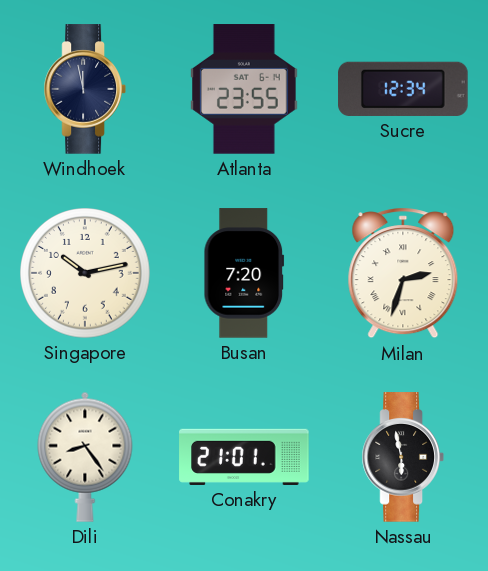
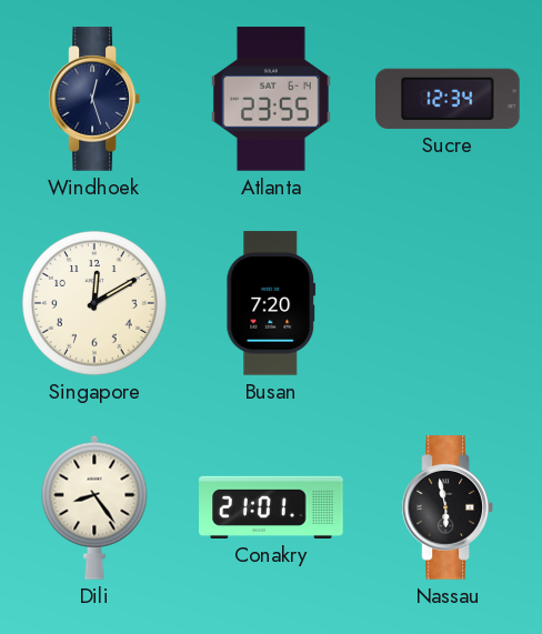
Windhoek: 11:58 -> 12:27
Singapore: 10:13 -> 12:10
Milan: 2:33 -> none
